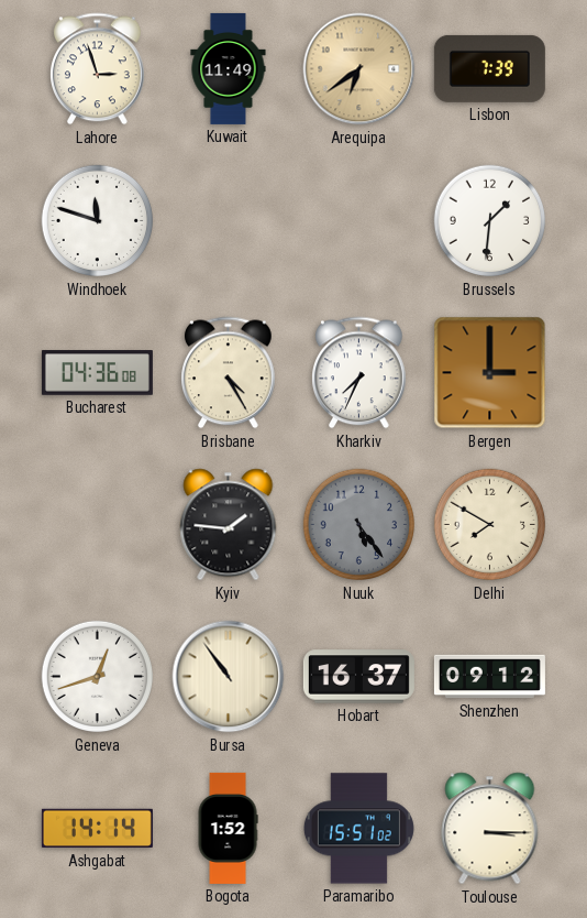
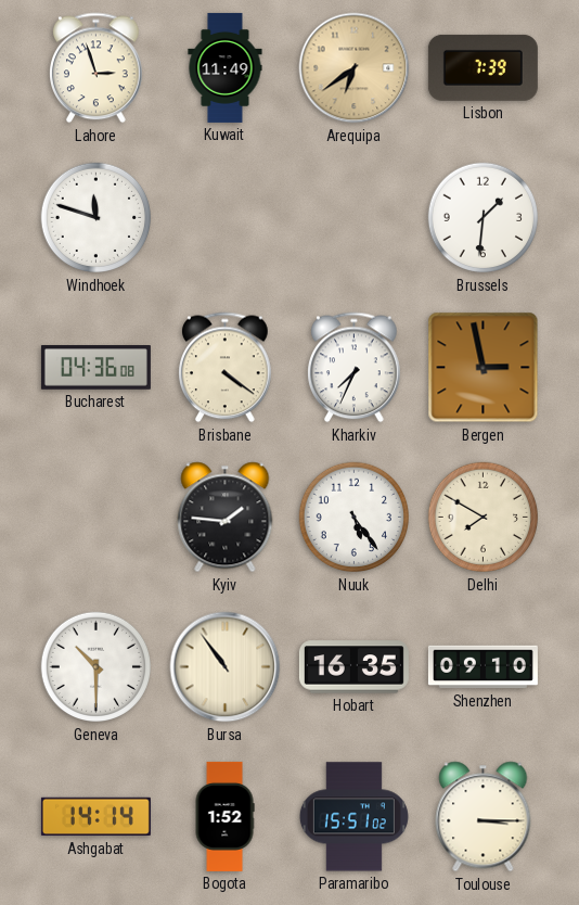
Brisbane: 4:25 -> 4:21
Bergen: 3:00 -> 2:58
Nuuk dial: grey -> white
Geneva: 12:42 -> 10:30
Hobart: 16:37 -> 16:35
Shenzhen: 09:12 -> 09:10
